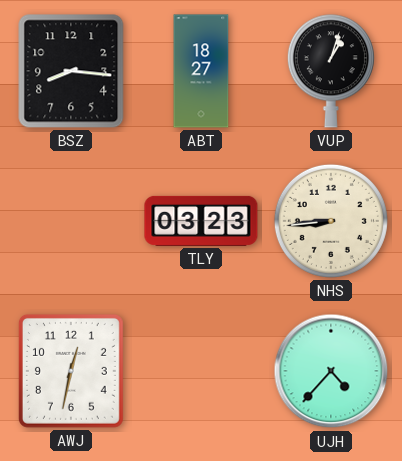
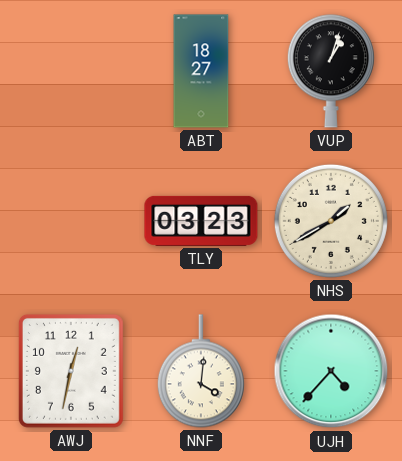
BSZ: 8:16 -> none
NHS: 8:44 -> 1:40
NNF: none -> 4:01
